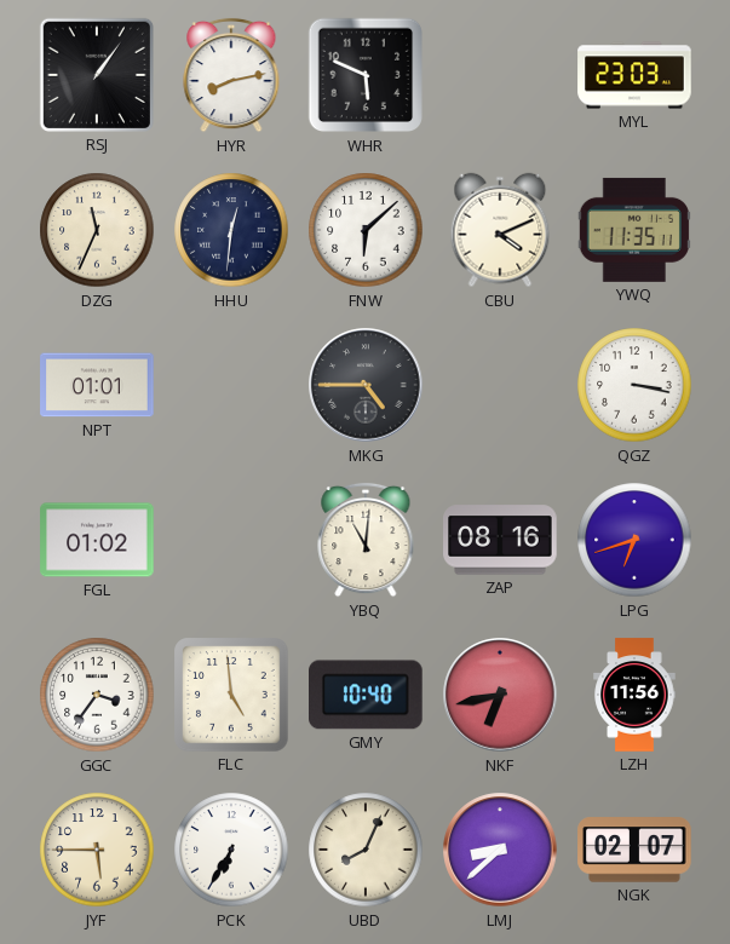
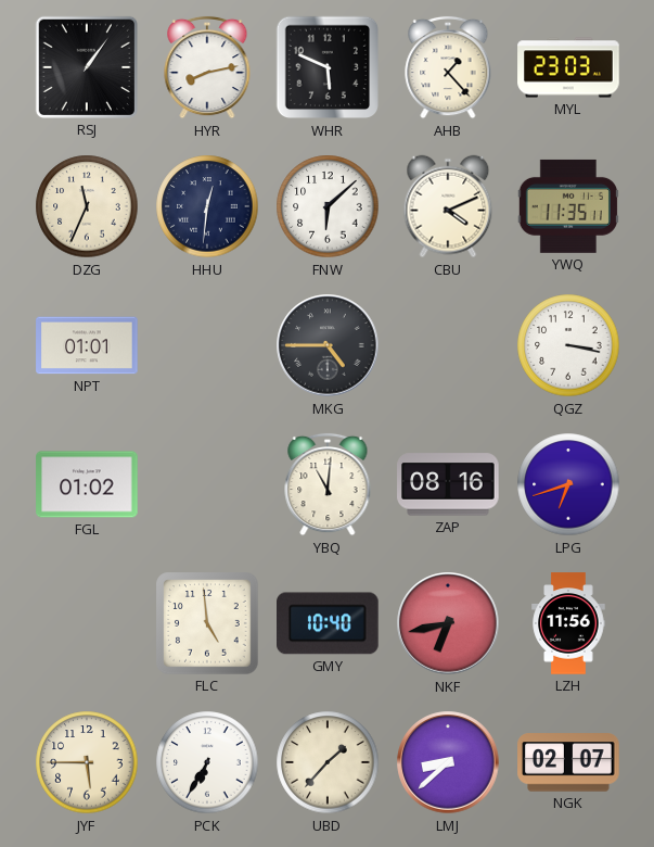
AHB: none -> 1:23
GGC: 3:36 -> none
UBD: 8:04 -> 1:37
